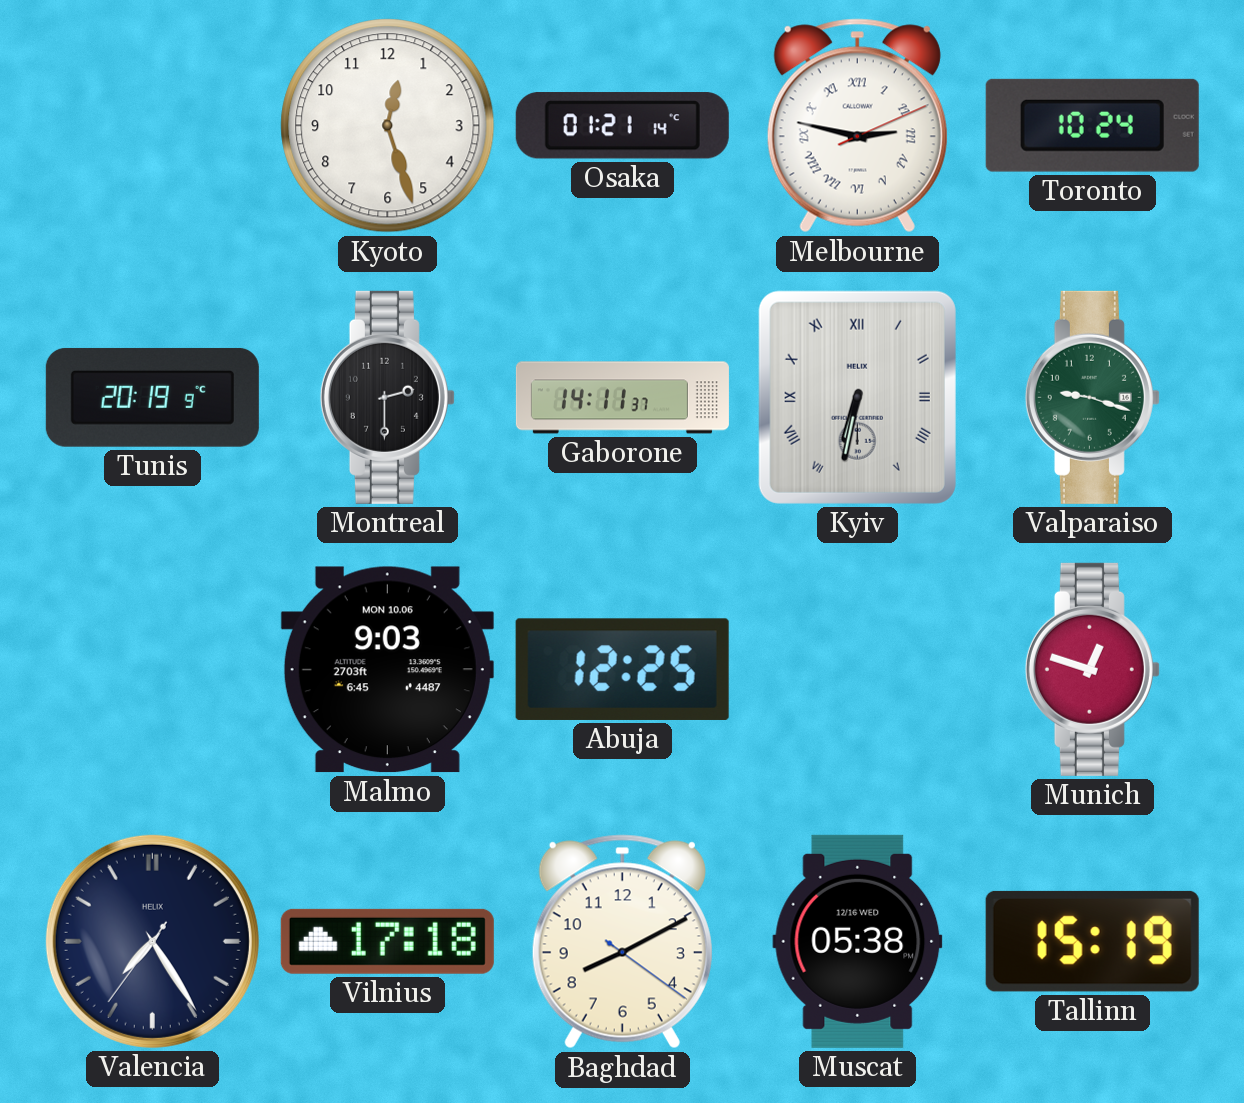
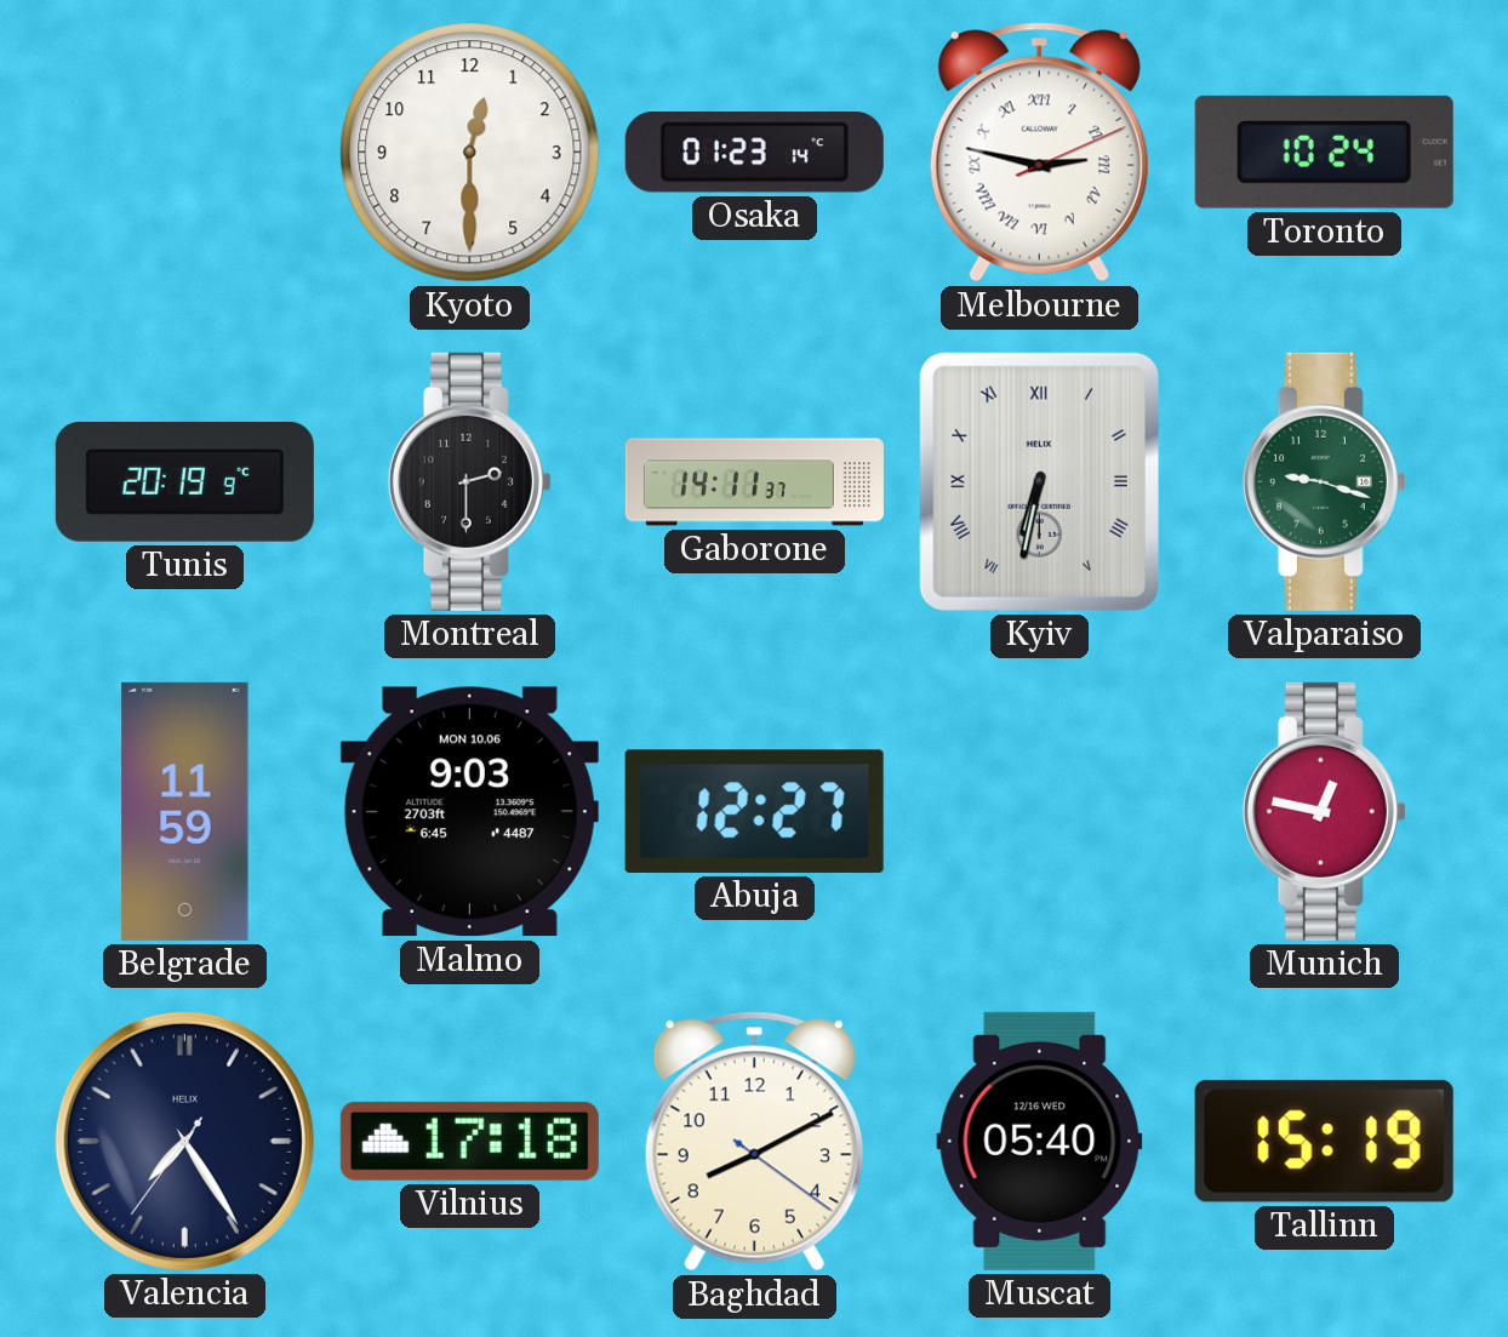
Kyoto: 12:27 -> 12:30
Osaka: 01:21 -> 01:23
Belgrade: none -> 11:59
Abuja: 12:25 -> 12:27
Munich: 12:48 -> 12:47
Muscat: 05:38 -> 05:40
